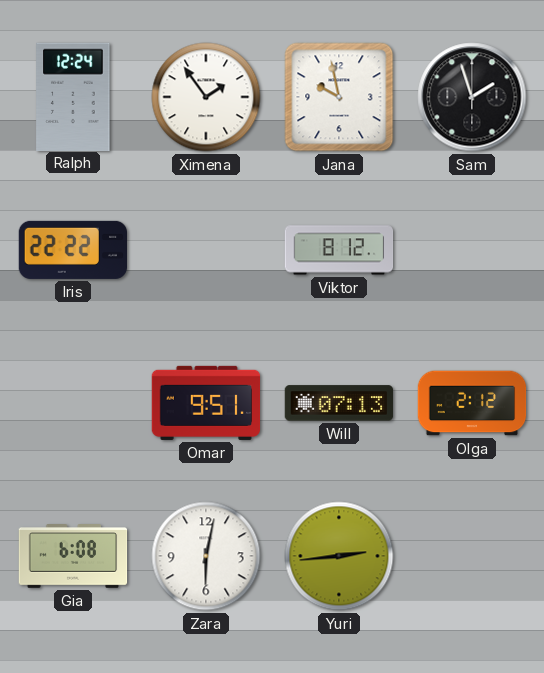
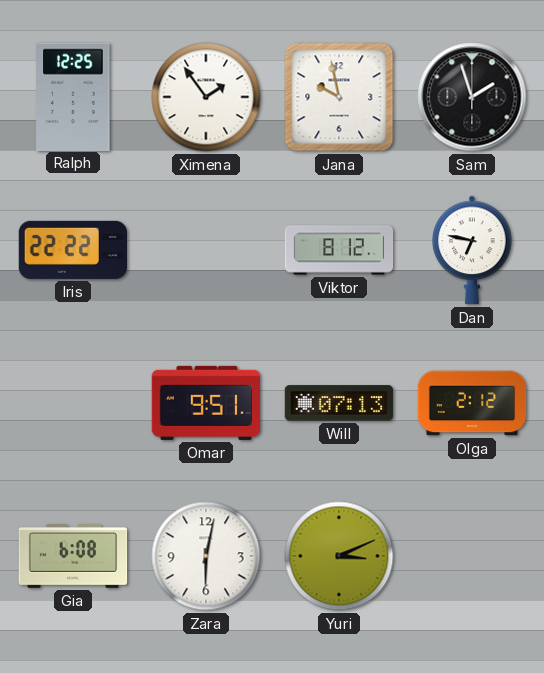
Ralph: 12:24 -> 12:25
Dan: none -> 6:47
Yuri: 2:44 -> 3:11
